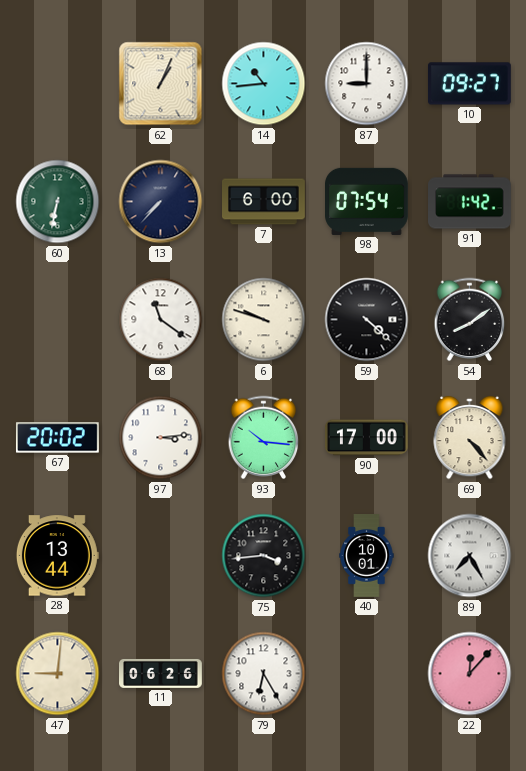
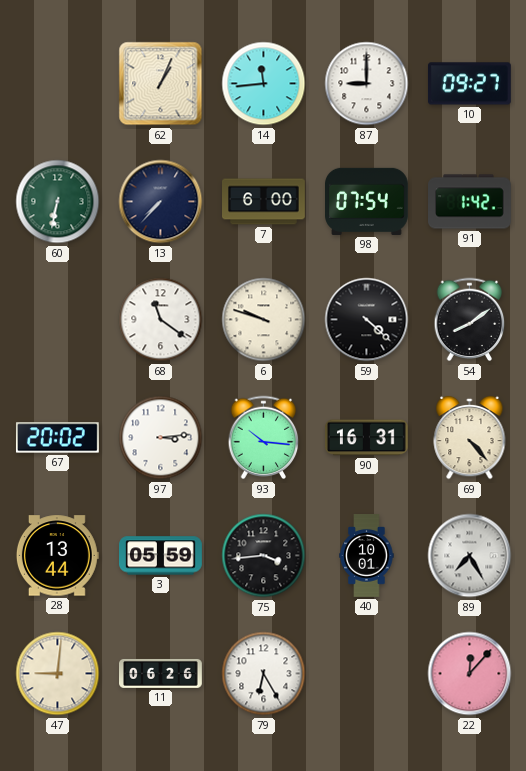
14: 10:44 -> 11:44
90: 17:00 -> 16:31
3: none -> 05:59
